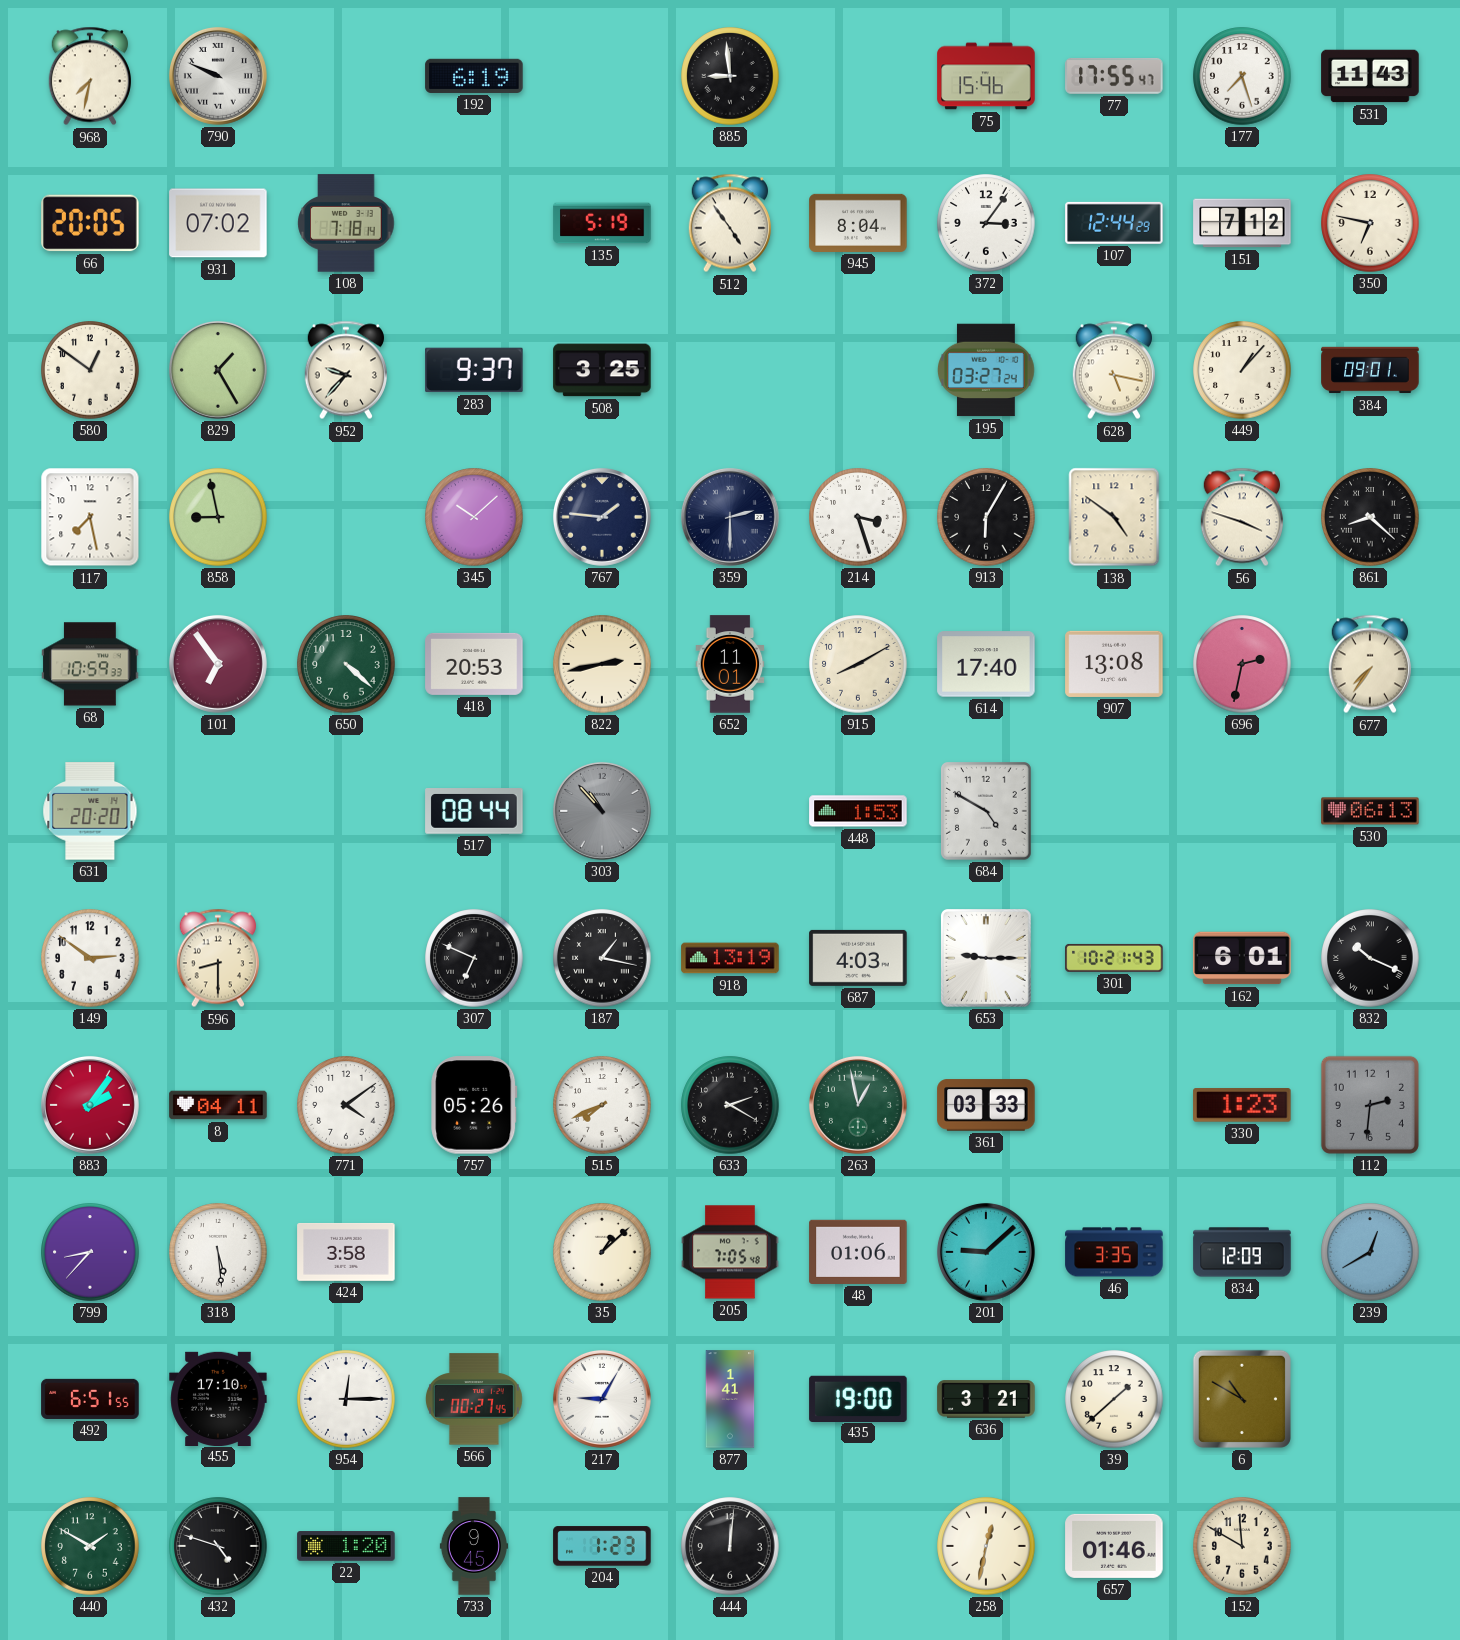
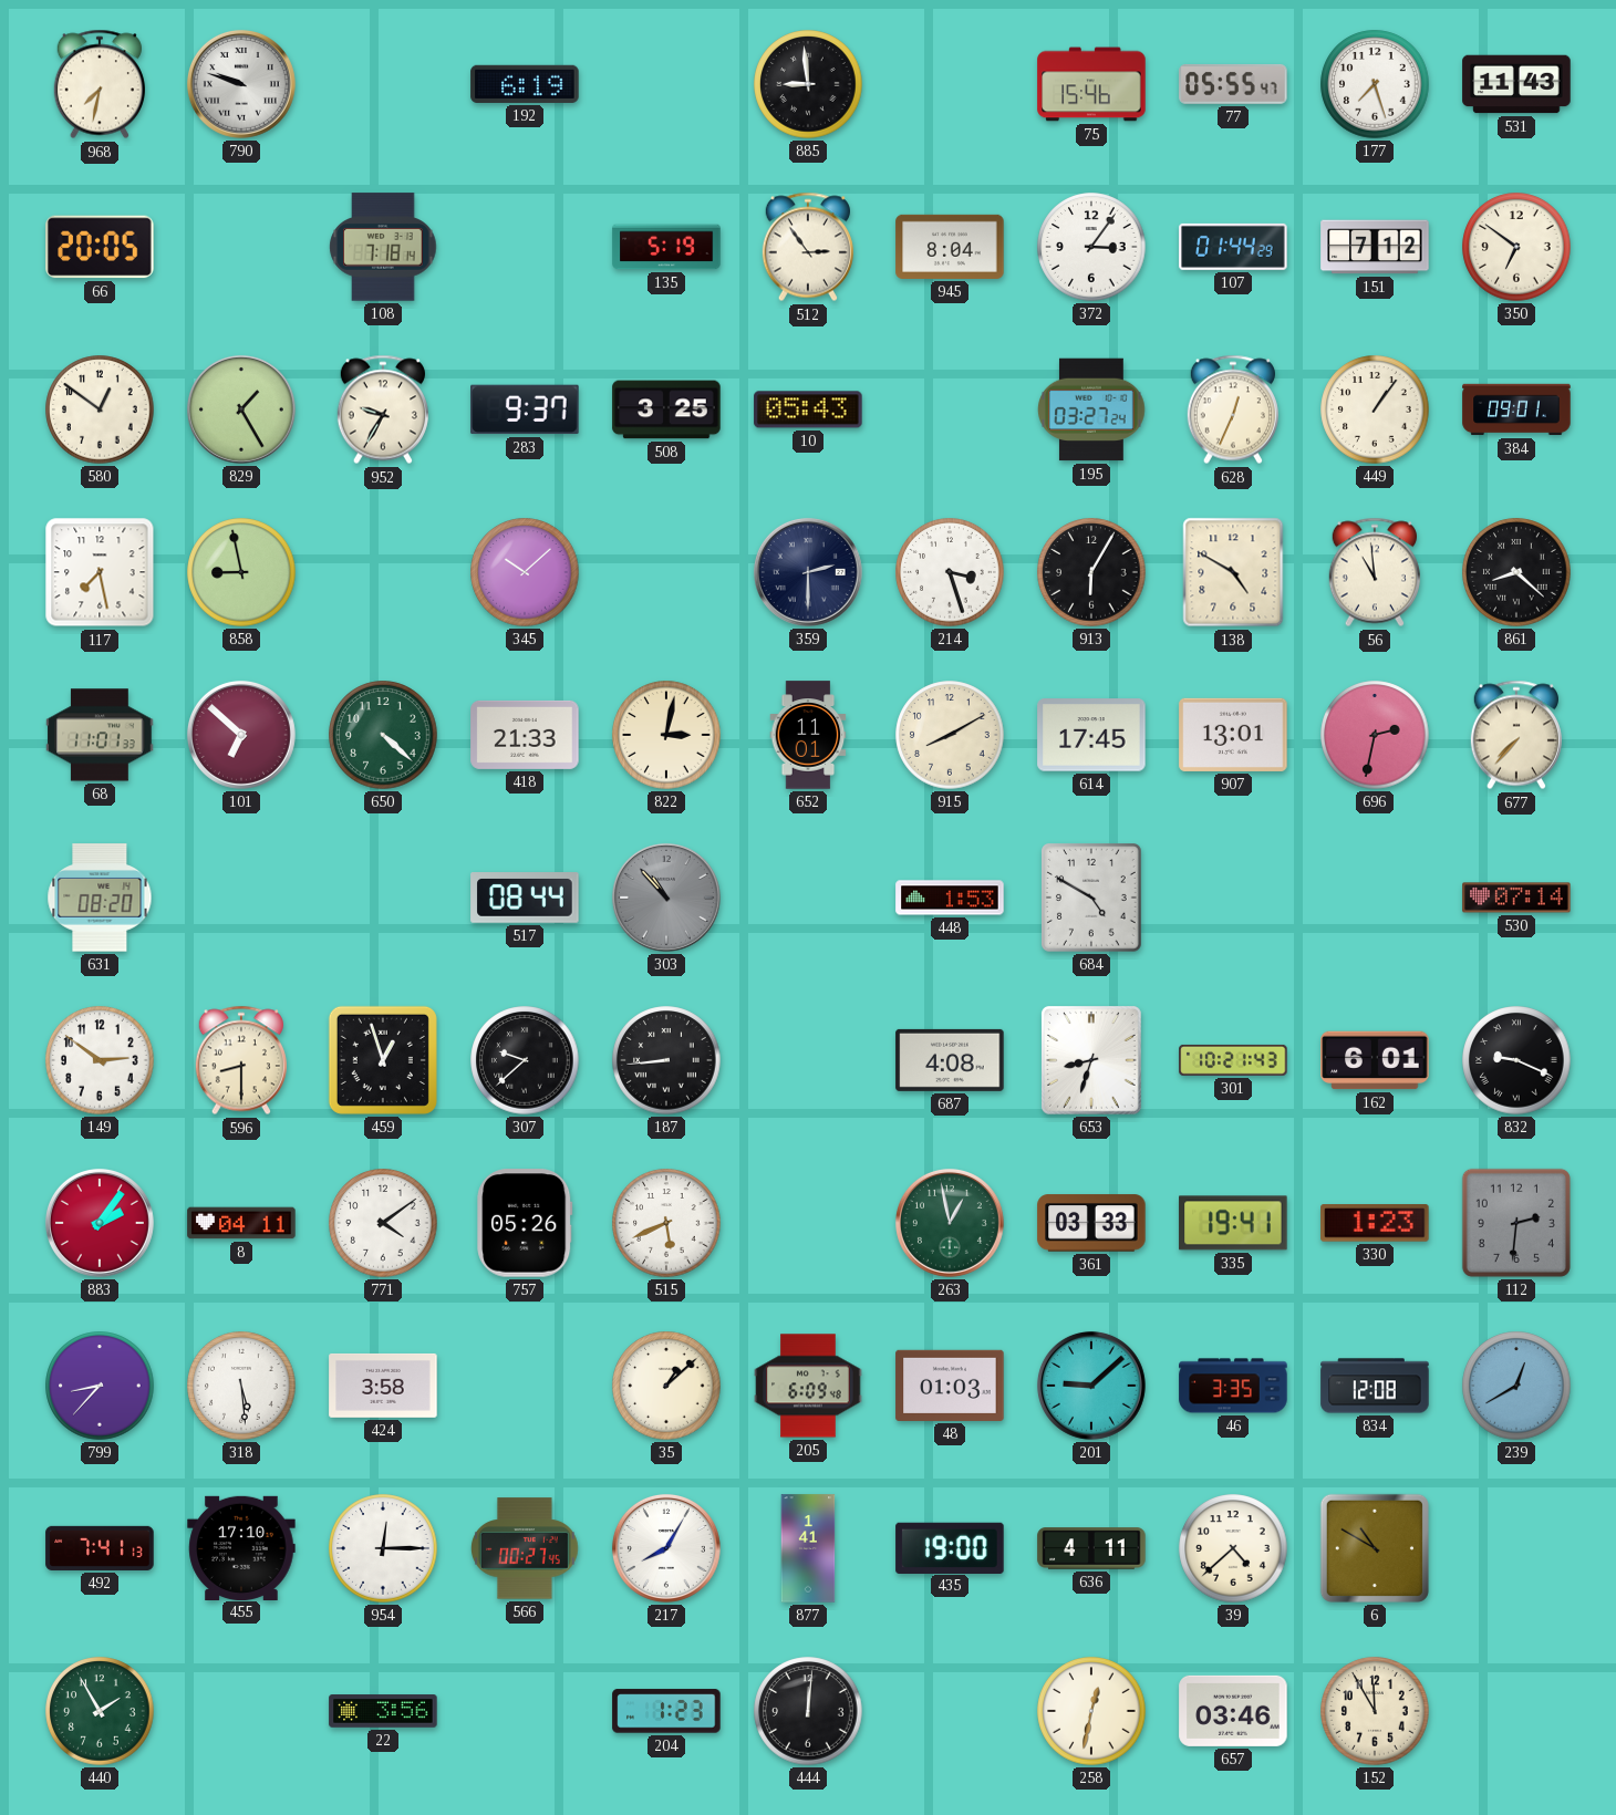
790: 9:49 -> 9:48
77: 17:55 -> 05:55
931: 07:02 -> none
512: 4:54 -> 2:54
107: 12:44 -> 01:44
350: 6:47 -> 6:51
952: 9:37 -> 9:35
10: none -> 05:43
628: 5:17 -> 12:34
449: 1:07 -> 1:06
767: 1:46 -> none
138: 4:51 -> 4:50
56: 3:48 -> 10:59
68: 10:59 -> 11:01
101: 6:54 -> 6:52
418: 20:53 -> 21:33
822: 2:43 -> 3:02
614: 17:40 -> 17:45
907: 13:08 -> 13:01
677: 7:36 -> 7:37
631: 20:20 -> 08:20
530: 06:13 -> 07:14
459: none -> 12:57
307: 6:49 -> 9:38
187: 1:17 -> 8:44
918: 13:19 -> none
687: 4:03 -> 4:08
653: 9:15 -> 8:33
832: 10:19 -> 9:19
515: 7:41 -> 5:41
633: 2:20 -> none
335: none -> 19:41
205: 7:05 -> 6:09
48: 01:06 -> 01:03
834: 12:09 -> 12:08
492: 6:51 -> 7:41
217: 9:05 -> 8:05
636: 3:21 -> 4:11
39: 1:38 -> 4:38
440: 1:50 -> 1:55
432: 4:48 -> none
22: 1:20 -> 3:56
733: 9:45 -> none
657: 01:46 -> 03:46
152: 11:50 -> 11:55
